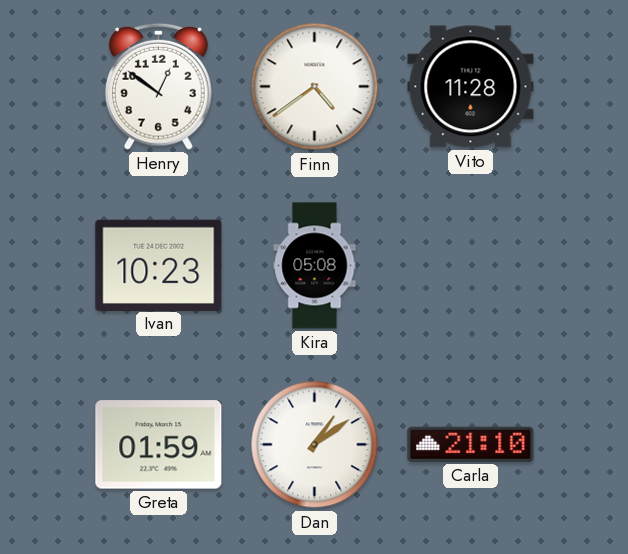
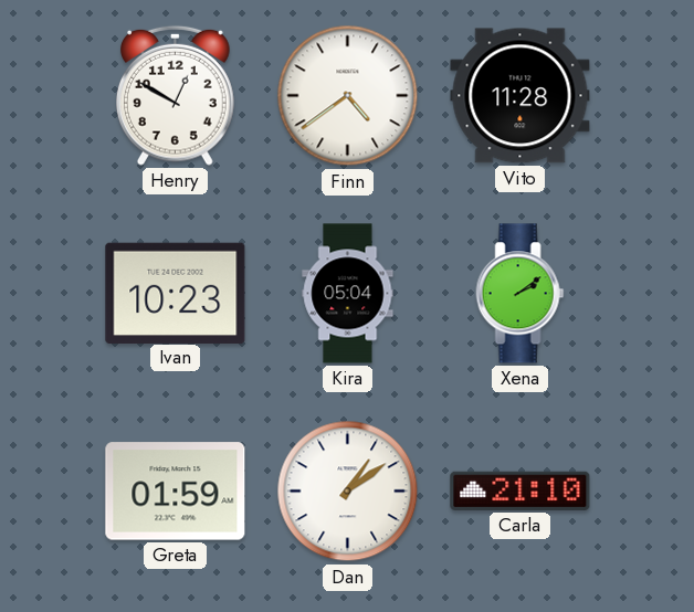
Henry: 12:51 -> 12:50
Kira: 05:08 -> 05:04
Xena: none -> 2:09
